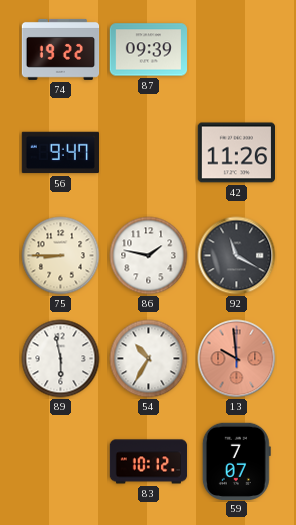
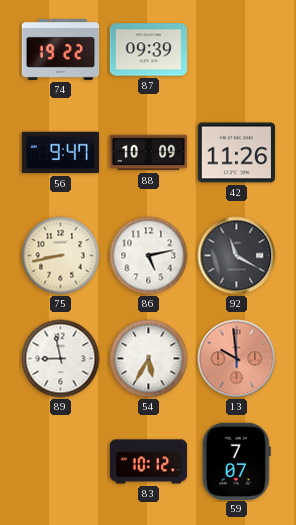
88: none -> 10:09
75: 8:45 -> 8:43
86: 1:47 -> 5:13
89: 5:58 -> 8:58
54: 10:35 -> 5:35
